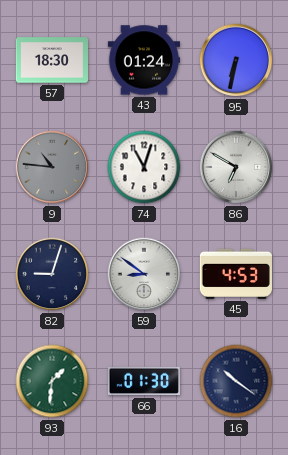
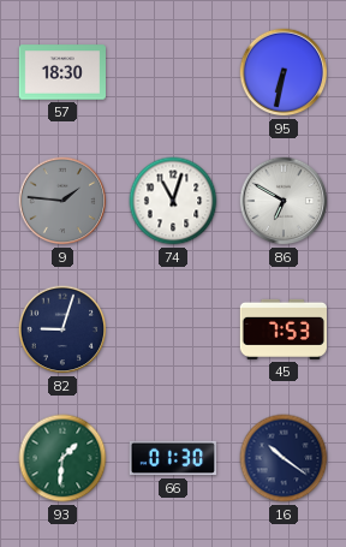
43: 01:24 -> none
9: 10:46 -> 1:46
59: 8:51 -> none
45: 4:53 -> 7:53
